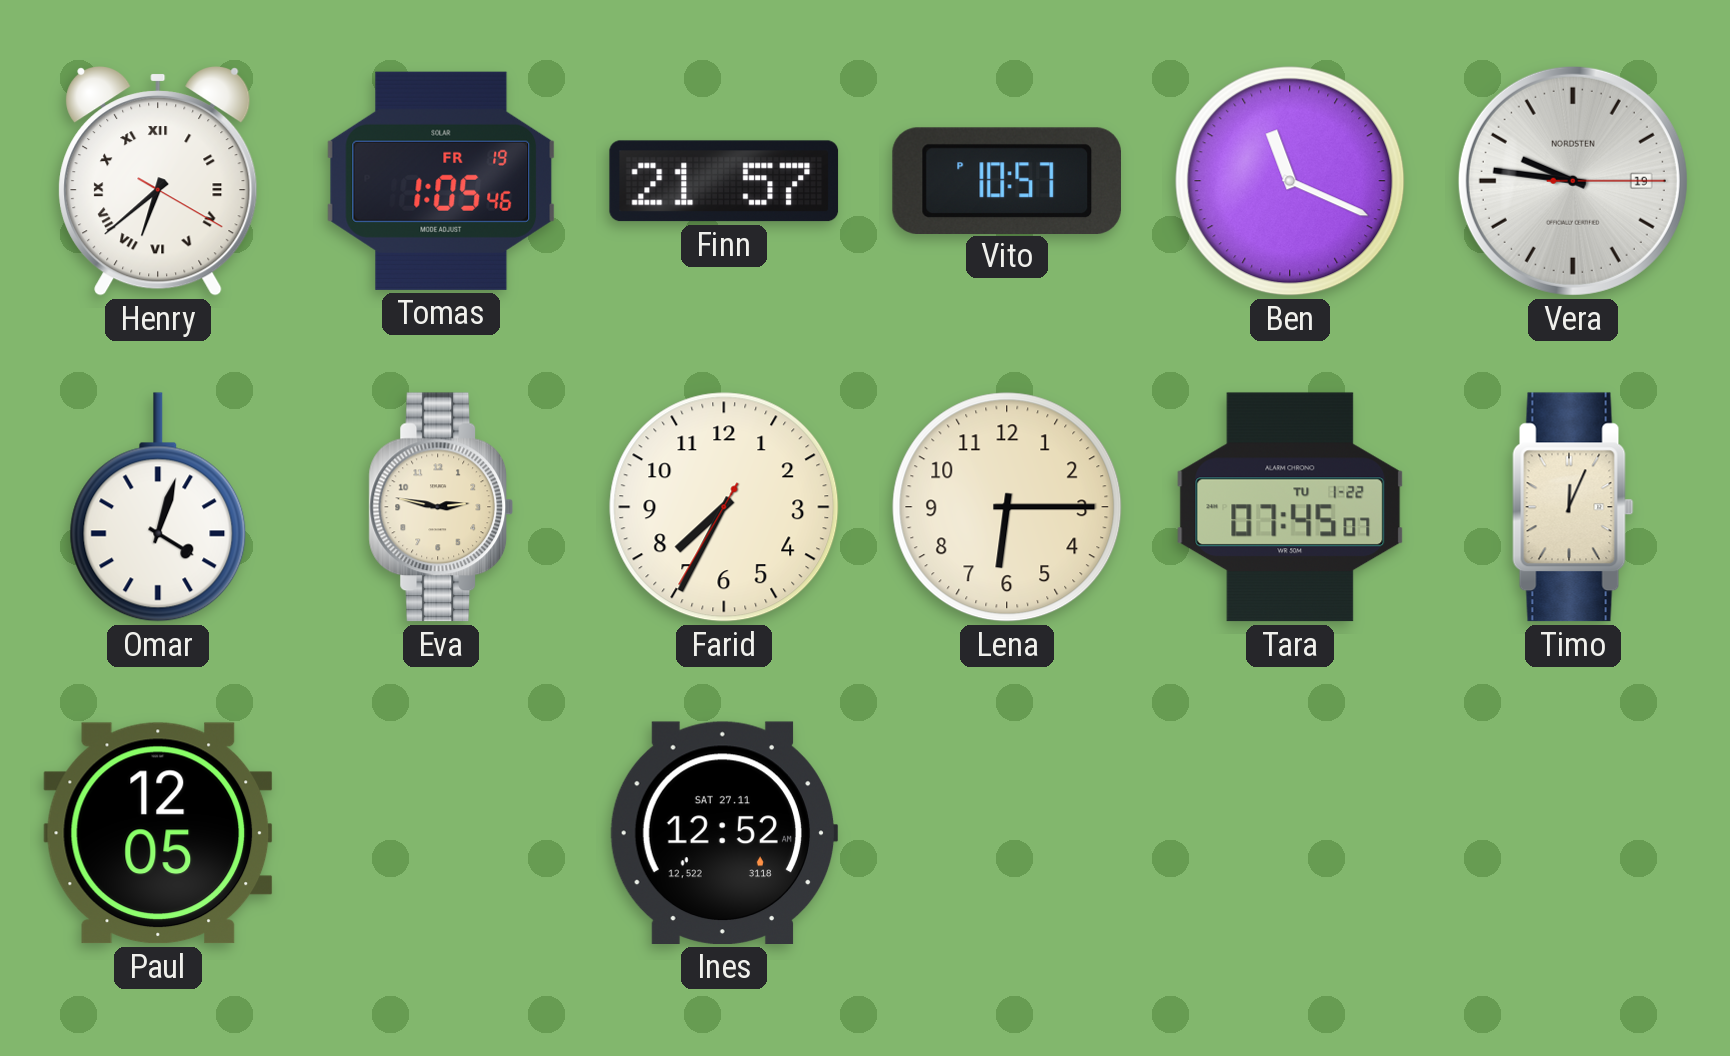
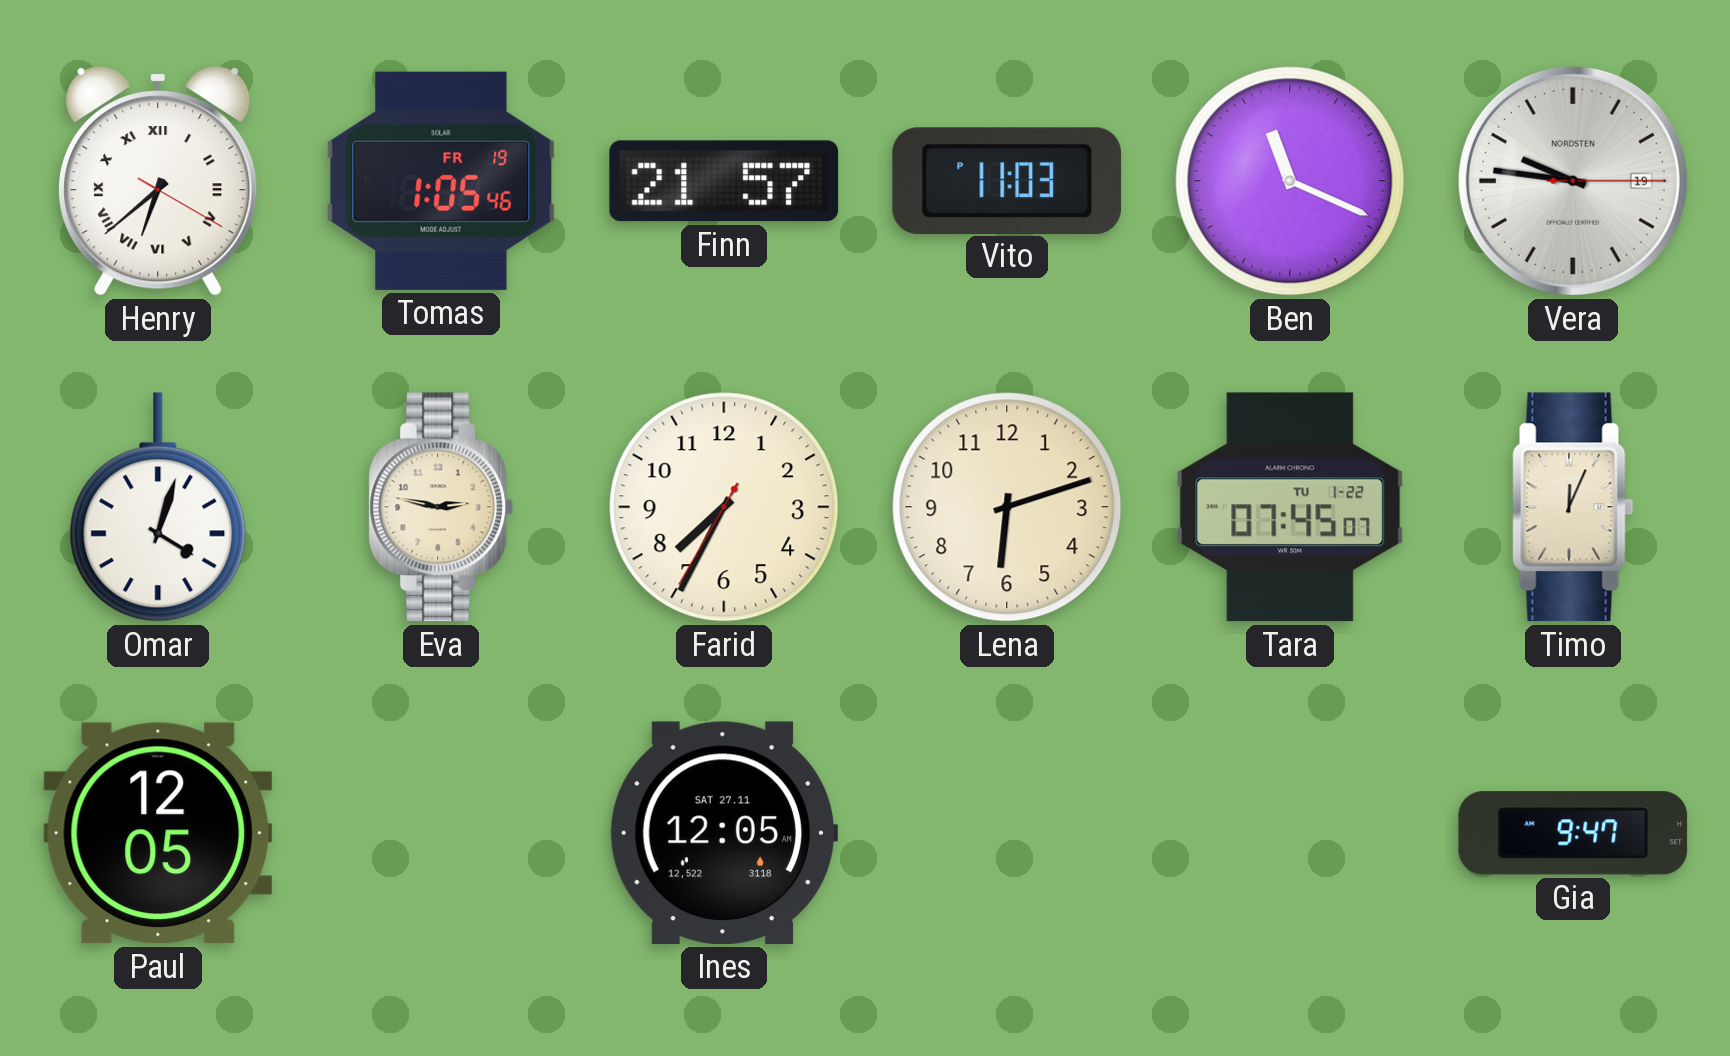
Vito: 10:57 -> 11:03
Lena: 6:15 -> 6:12
Ines: 12:52 -> 12:05
Gia: none -> 9:47
